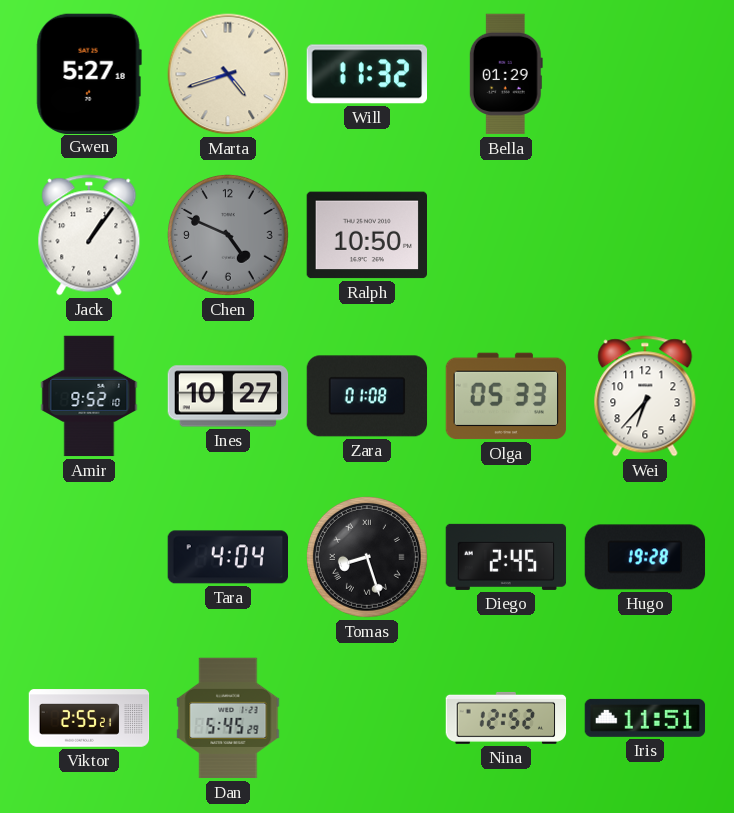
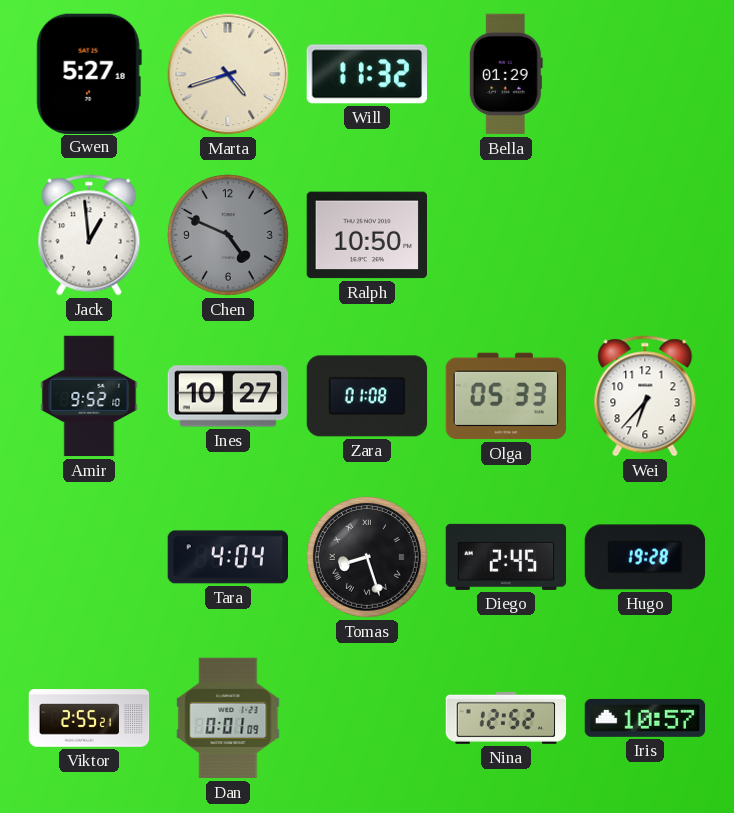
Jack: 1:06 -> 12:59
Dan: 5:45 -> 0:01
Iris: 11:51 -> 10:57
